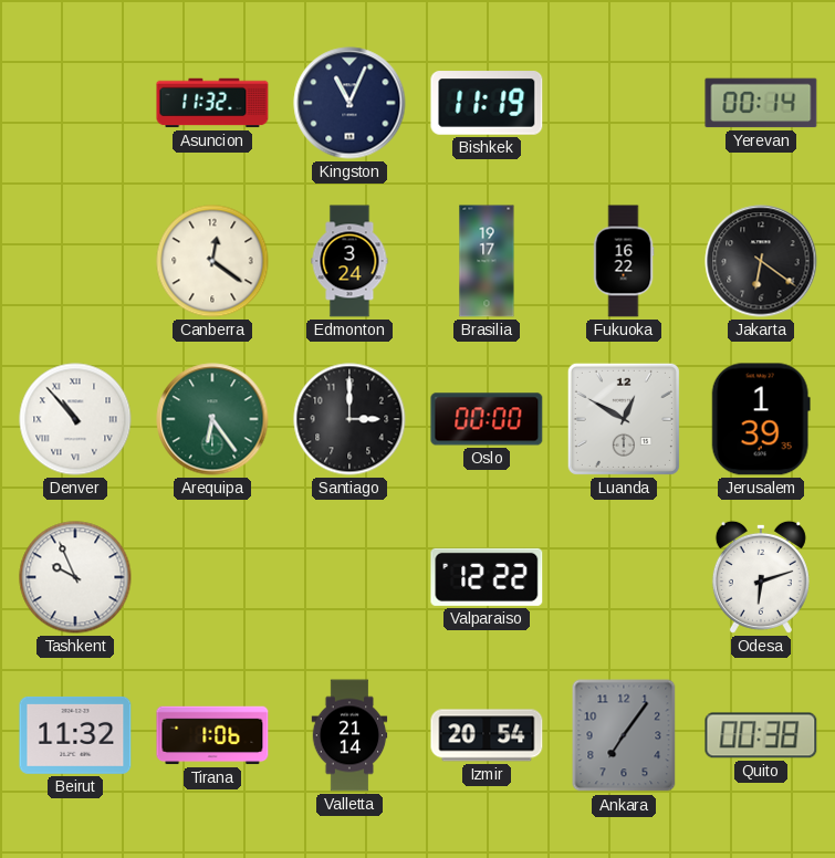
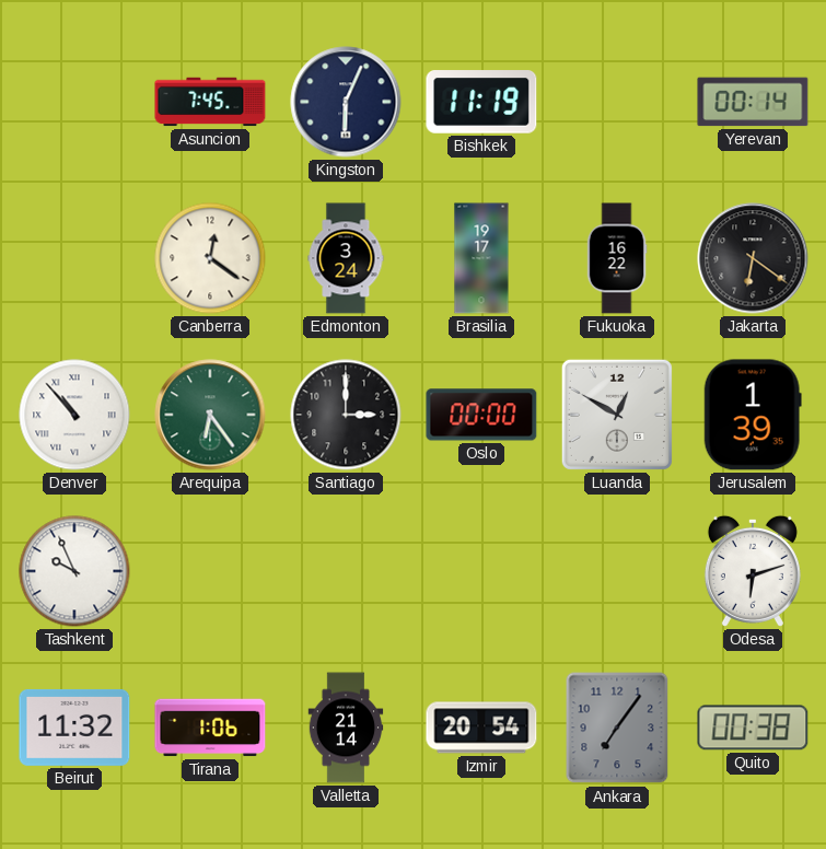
Asuncion: 11:32 -> 7:45
Kingston: 11:04 -> 6:04
Valparaiso: 12:22 -> none
